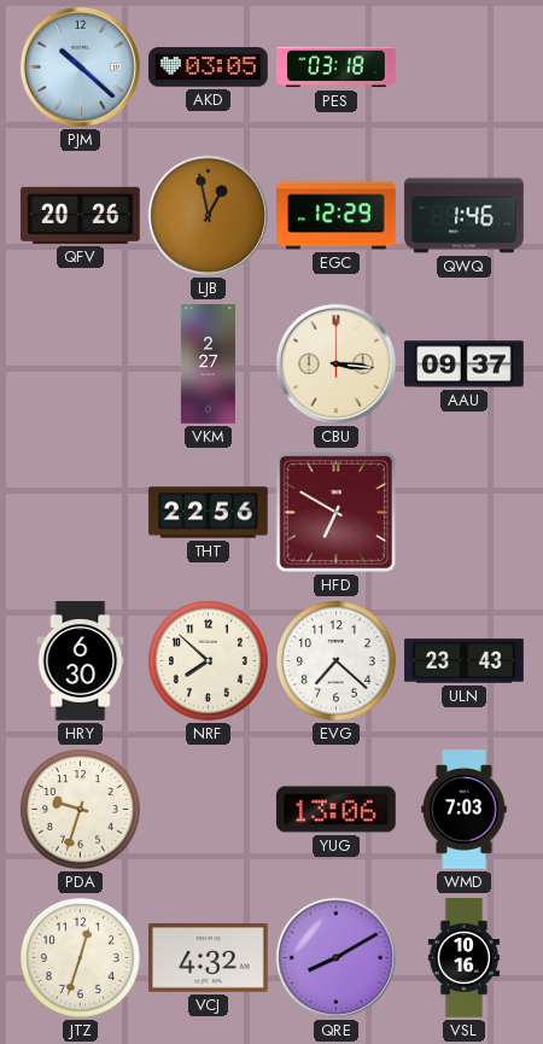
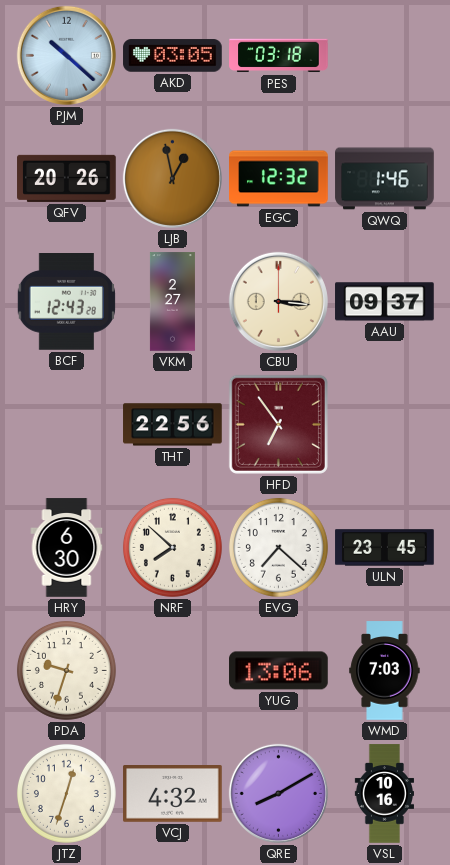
EGC: 12:29 -> 12:32
BCF: none -> 12:43
HFD: 6:50 -> 6:54
ULN: 23:43 -> 23:45
